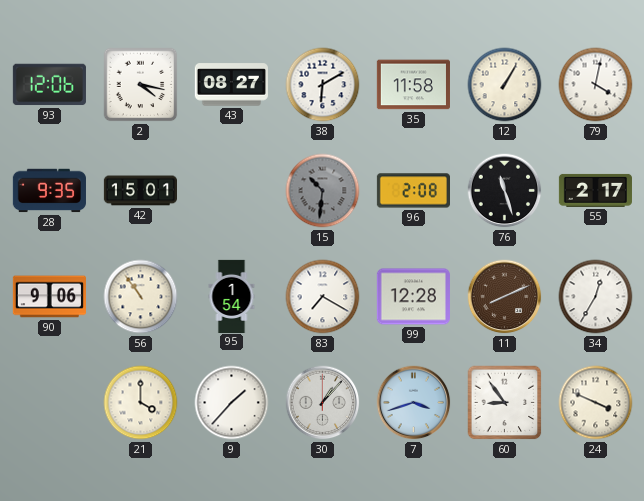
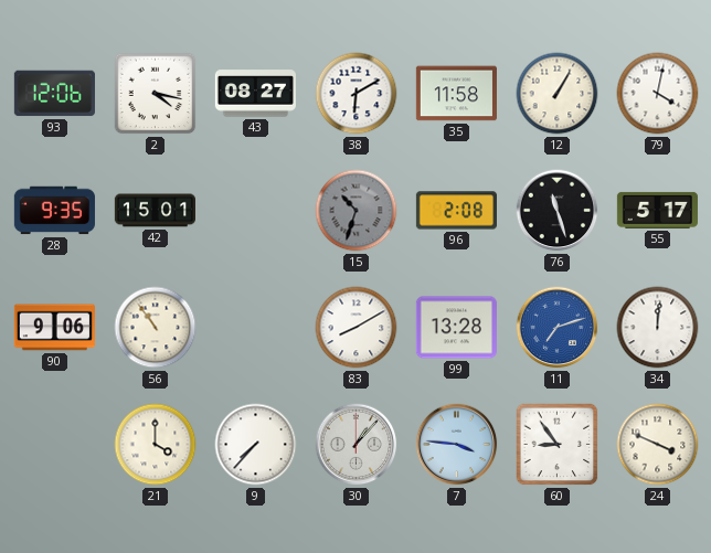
15: 10:31 -> 10:33
55: 2:17 -> 5:17
95: 1:54 -> none
83: 7:20 -> 8:10
99: 12:28 -> 13:28
11: 8:11 -> 7:12
11 dial: brown -> blue
34: 12:35 -> 12:01
9: 1:37 -> 7:37
7: 3:42 -> 3:46
